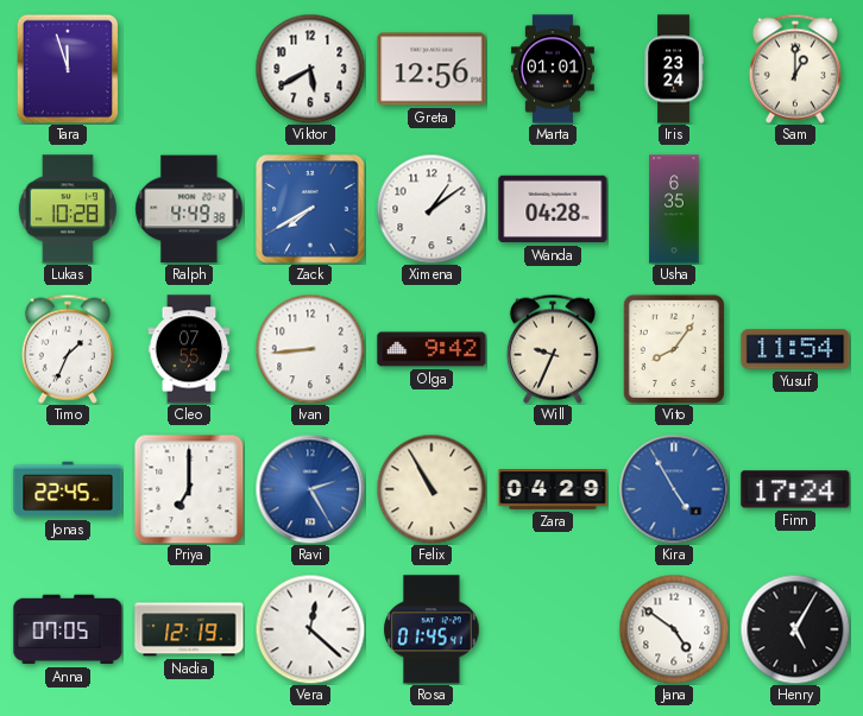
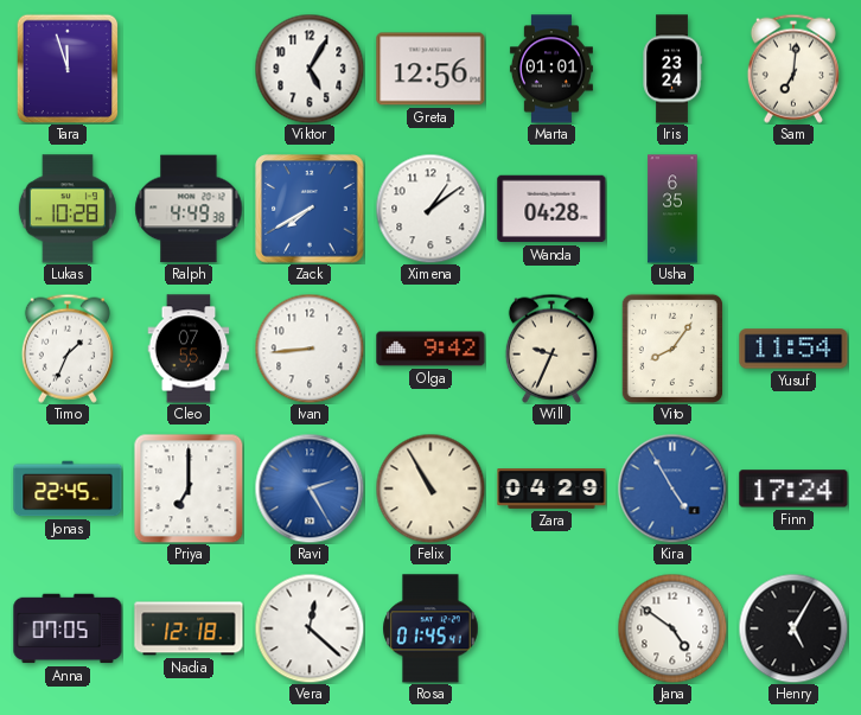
Viktor: 5:40 -> 5:05
Sam: 1:00 -> 7:01
Nadia: 12:19 -> 12:18
